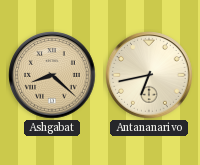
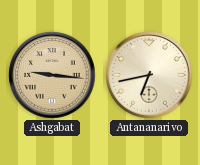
Ashgabat: 8:22 -> 9:16
